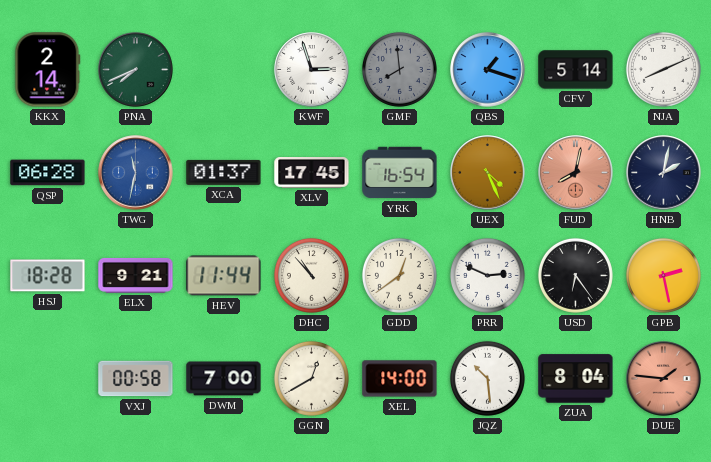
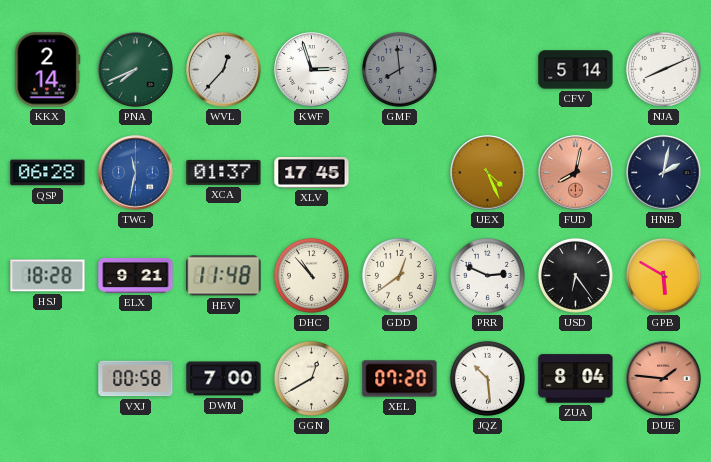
WVL: none -> 12:37
QBS: 1:18 -> none
YRK: 16:54 -> none
HEV: 11:44 -> 11:48
GPB: 2:28 -> 5:50
XEL: 14:00 -> 07:20
